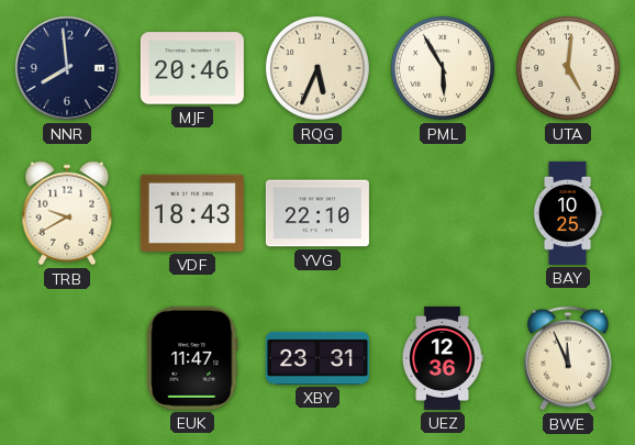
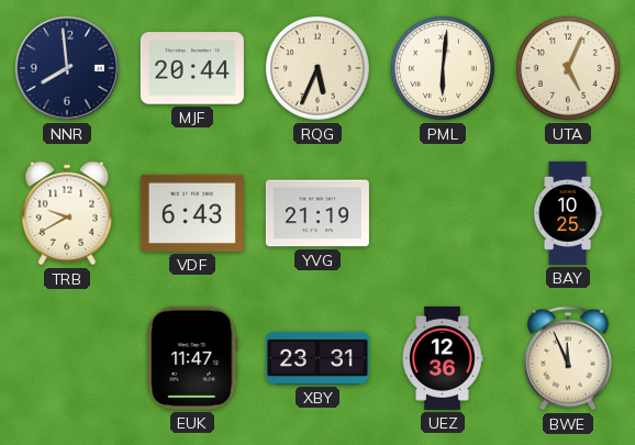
MJF: 20:46 -> 20:44
PML: 5:55 -> 6:01
UTA: 5:01 -> 5:04
VDF: 18:43 -> 6:43
YVG: 22:10 -> 21:19
